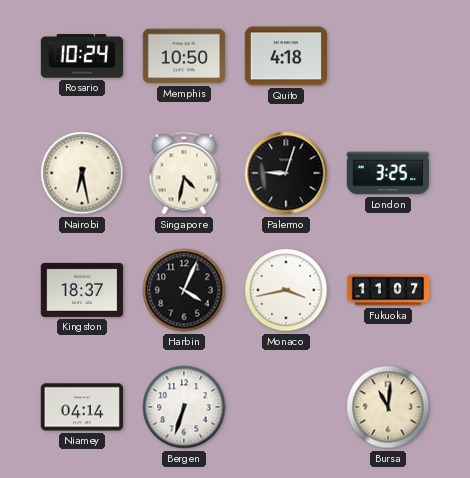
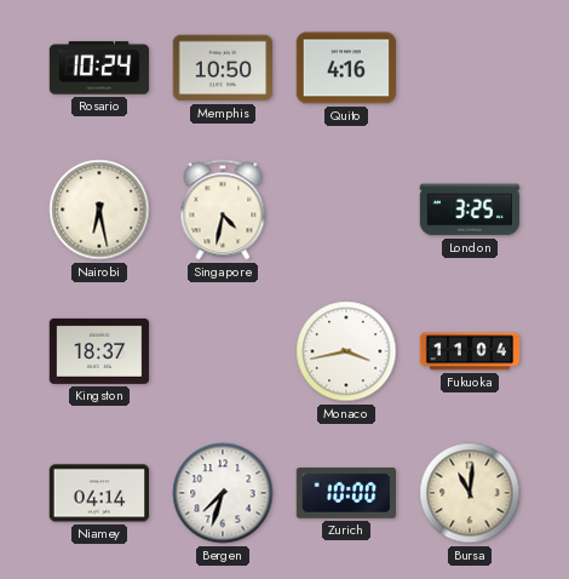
Quito: 4:18 -> 4:16
Palermo: 9:03 -> none
Harbin: 4:04 -> none
Fukuoka: 11:07 -> 11:04
Bergen: 6:33 -> 7:33
Zurich: none -> 10:00
